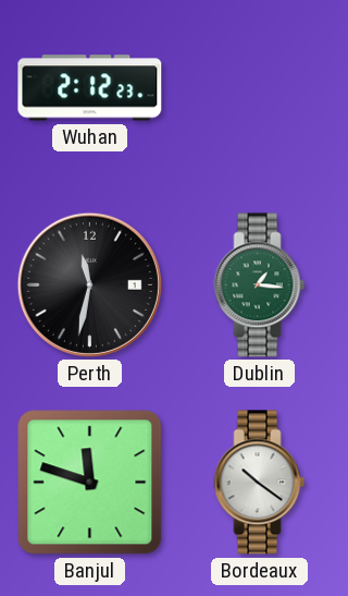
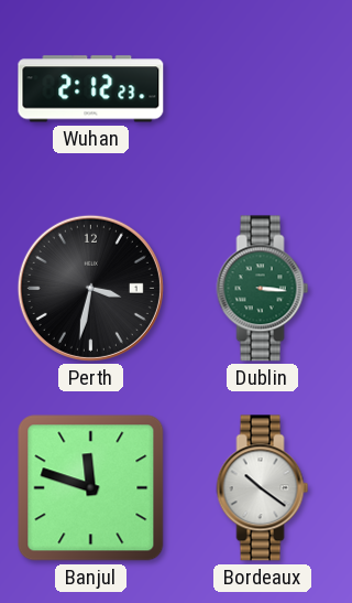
Perth: 11:32 -> 3:32
Dublin: 1:16 -> 3:16
